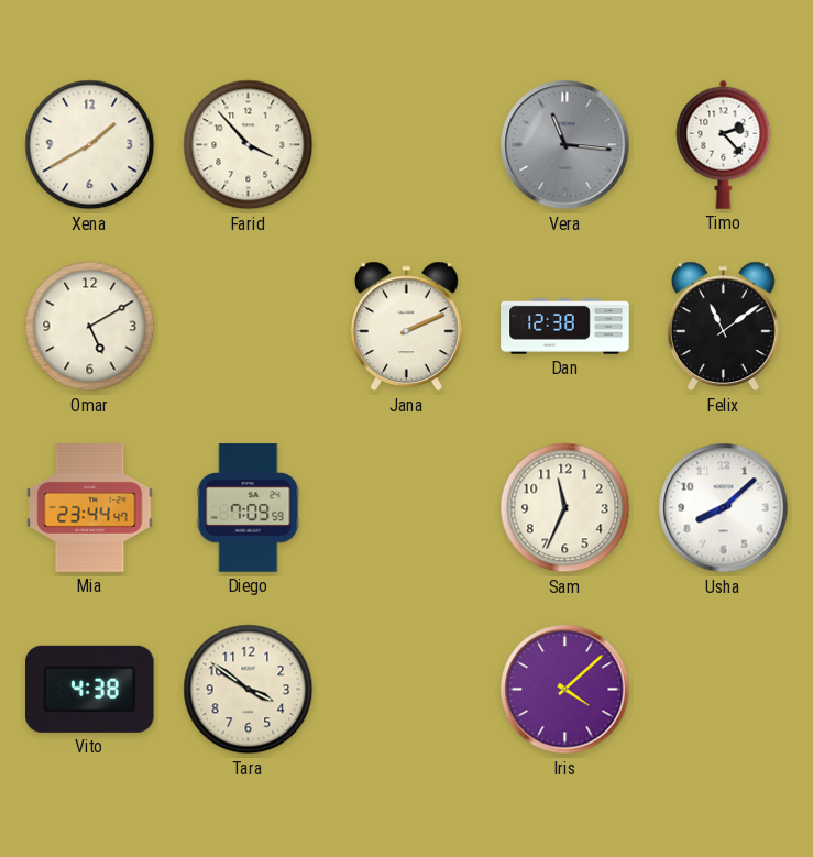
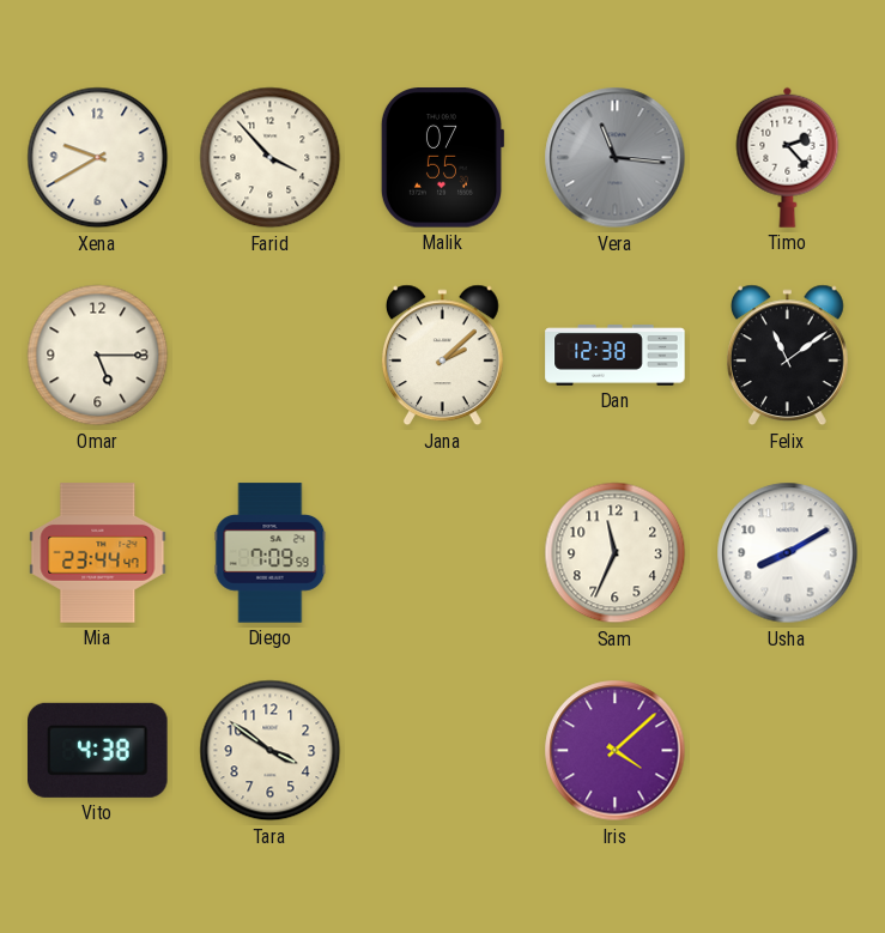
Xena: 1:40 -> 9:40
Malik: none -> 07:55
Omar: 5:10 -> 5:15
Jana: 2:11 -> 2:08
Usha: 8:08 -> 8:10
